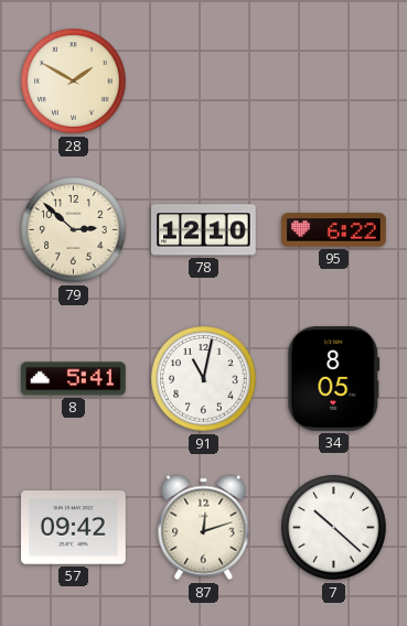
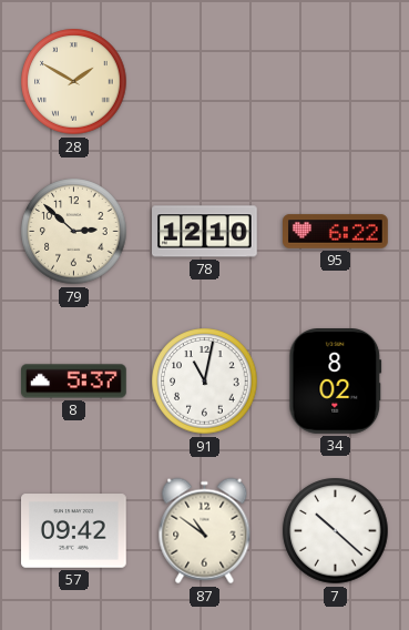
8: 5:41 -> 5:37
34: 8:05 -> 8:02
87: 12:12 -> 10:51
